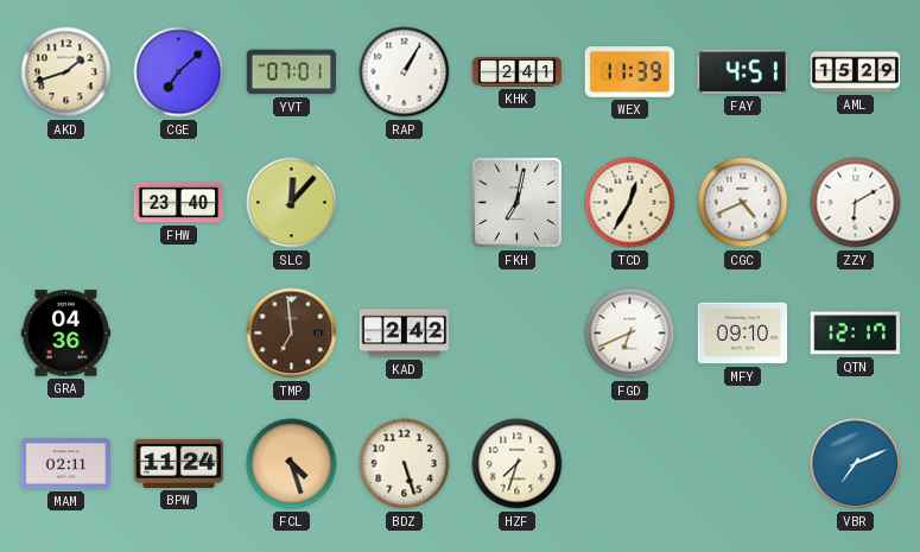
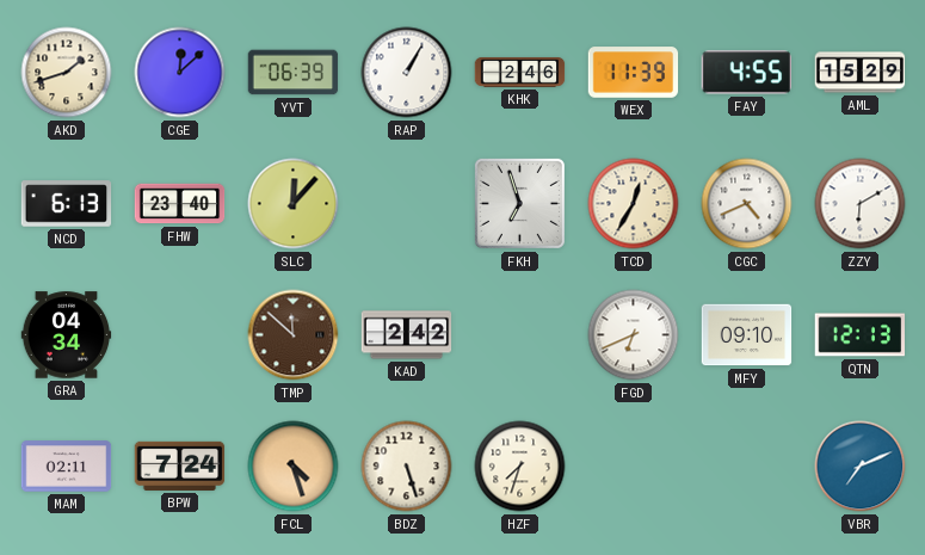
CGE: 7:08 -> 12:08
YVT: 07:01 -> 06:39
KHK: 2:41 -> 2:46
FAY: 4:51 -> 4:55
NCD: none -> 6:13
FKH: 7:02 -> 6:57
GRA: 04:36 -> 04:34
TMP: 6:59 -> 11:52
QTN: 12:17 -> 12:13
BPW: 11:24 -> 7:24
